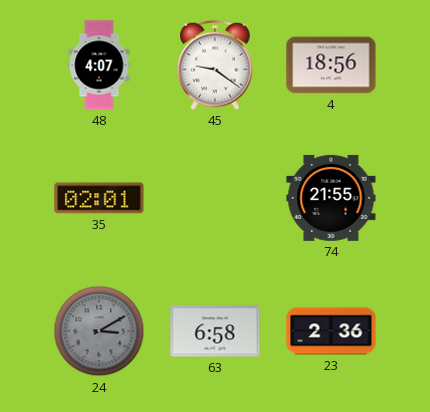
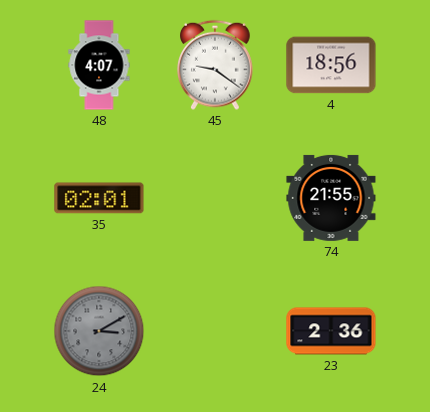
63: 6:58 -> none
